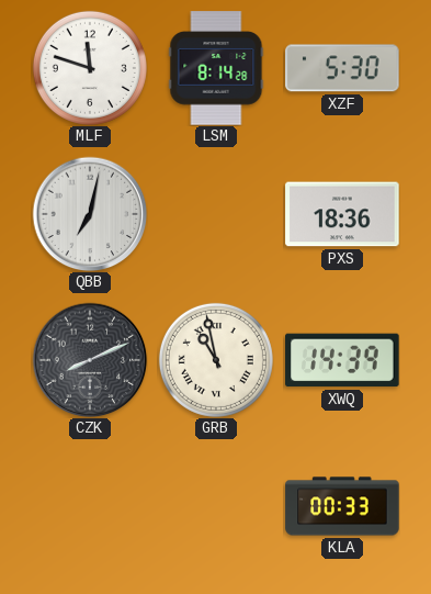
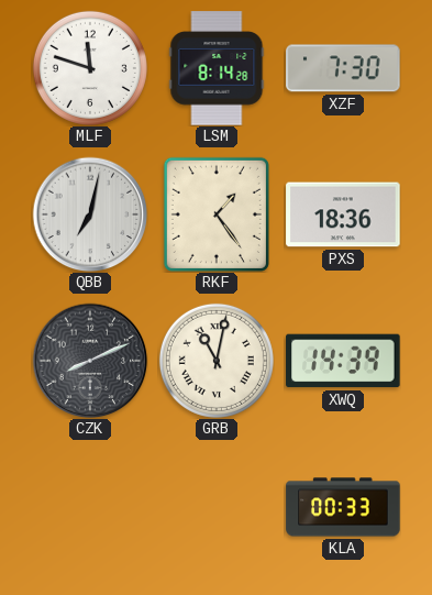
XZF: 5:30 -> 7:30
RKF: none -> 1:24
GRB: 10:58 -> 11:02
